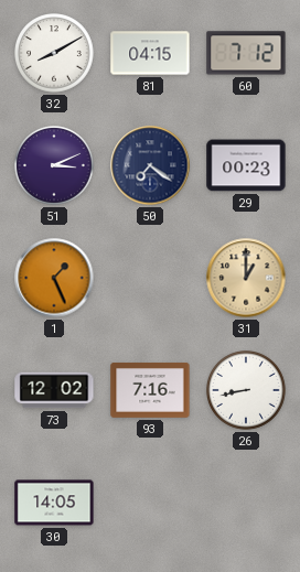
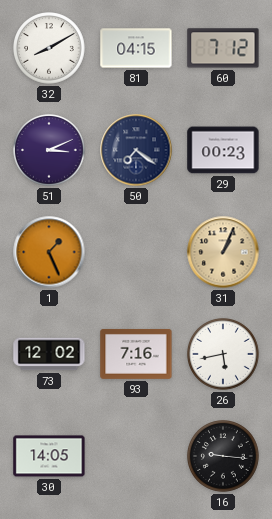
31: 1:00 -> 1:04
26: 8:43 -> 5:43
16: none -> 9:16
